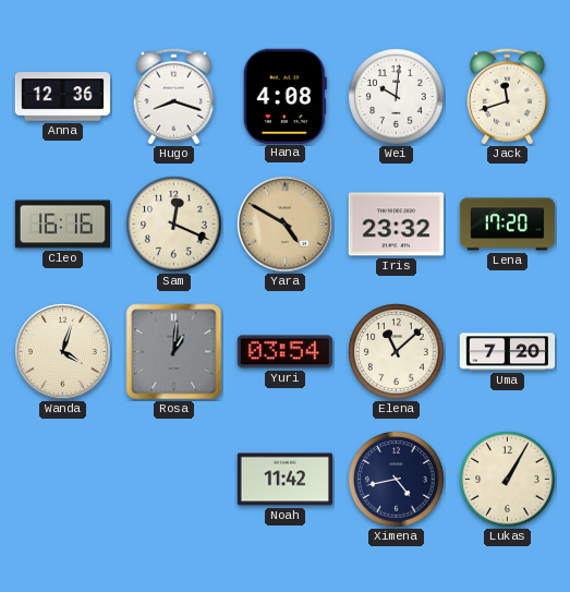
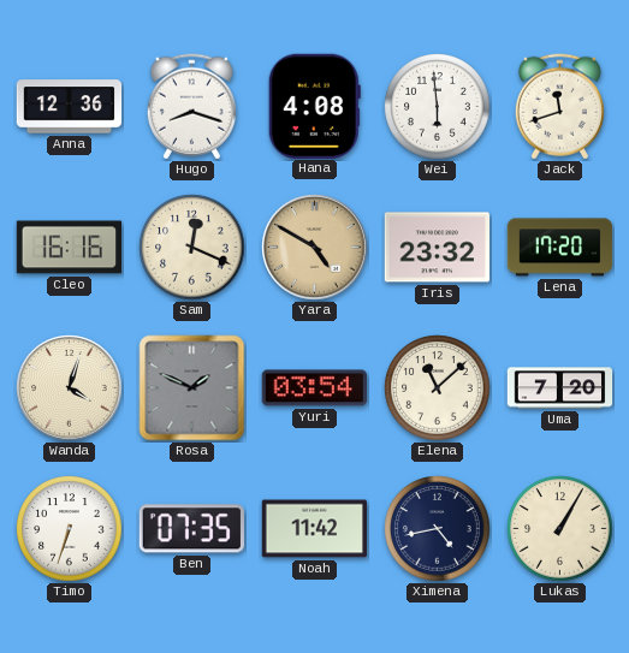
Wei: 10:01 -> 5:59
Rosa: 1:01 -> 1:49
Timo: none -> 6:33
Ben: none -> 07:35
